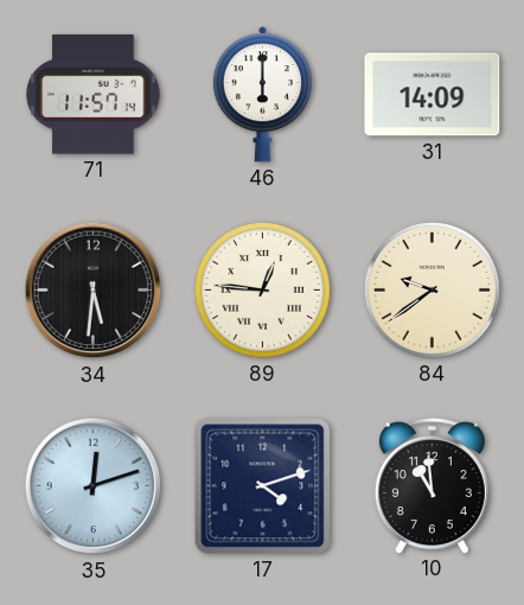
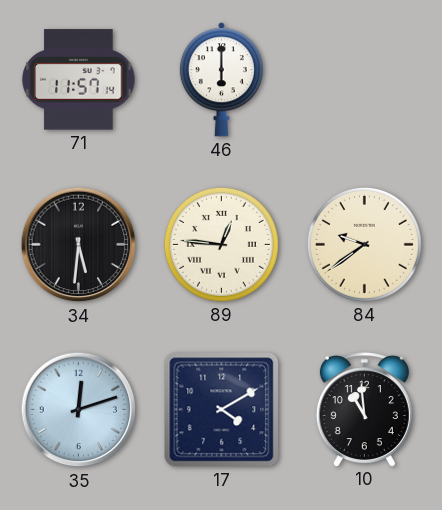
31: 14:09 -> none
17: 4:12 -> 4:10
